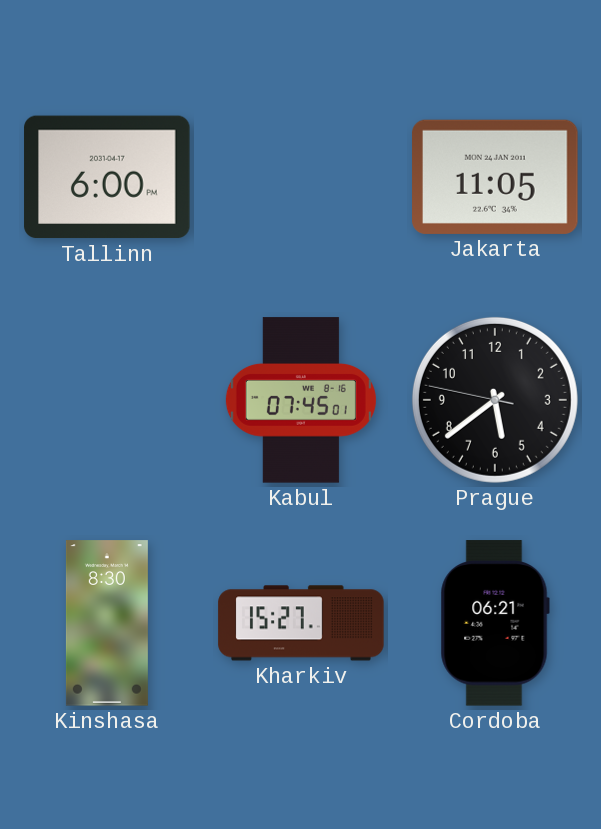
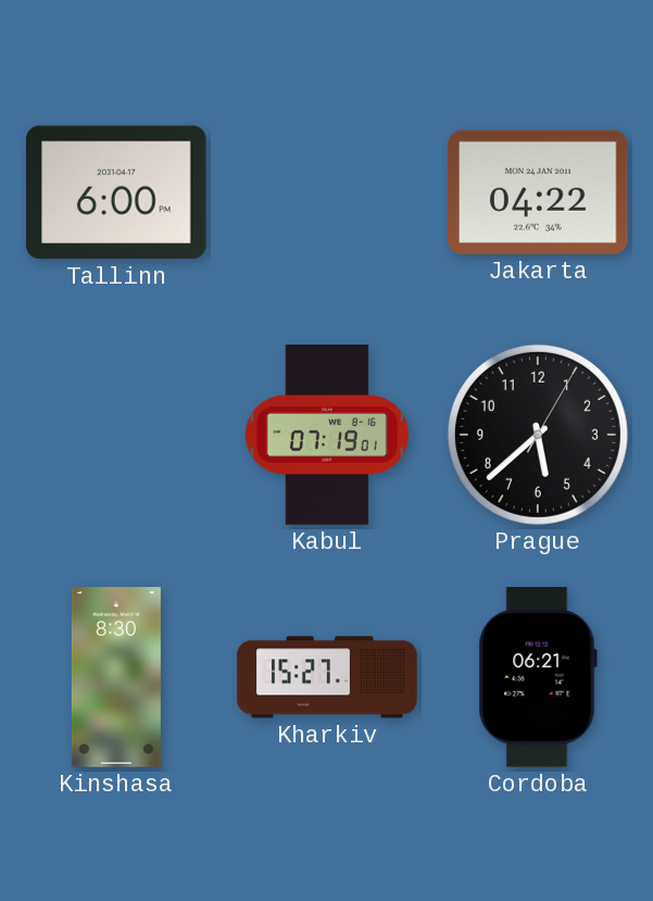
Jakarta: 11:05 -> 04:22
Kabul: 07:45 -> 07:19
Prague: 5:38:47 -> 5:38:05
